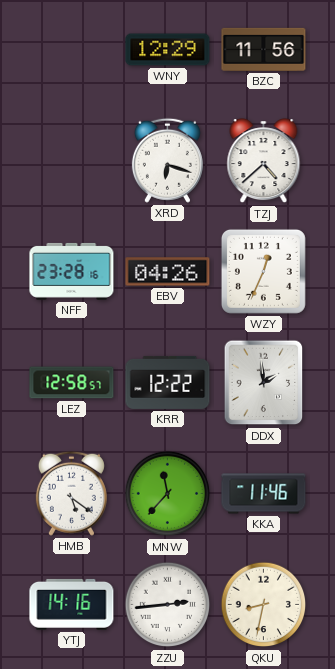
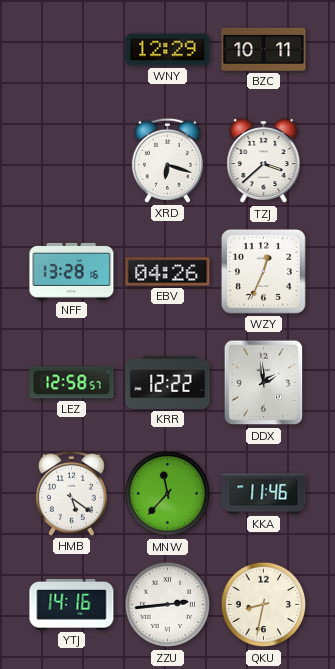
BZC: 11:56 -> 10:11
TZJ: 4:38 -> 3:38
NFF: 23:28 -> 13:28
